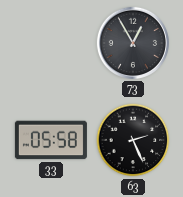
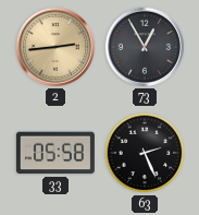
2: none -> 2:44
